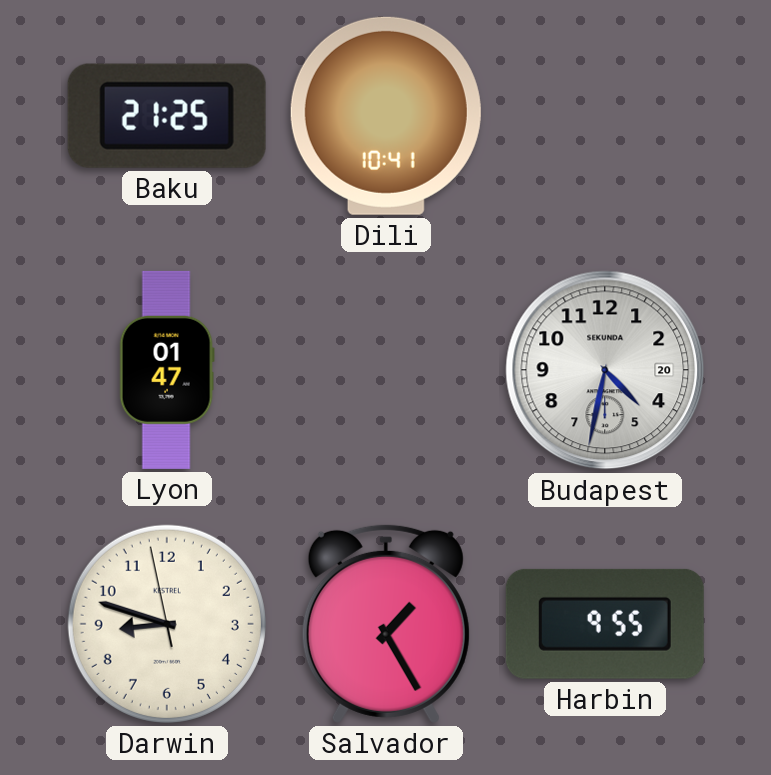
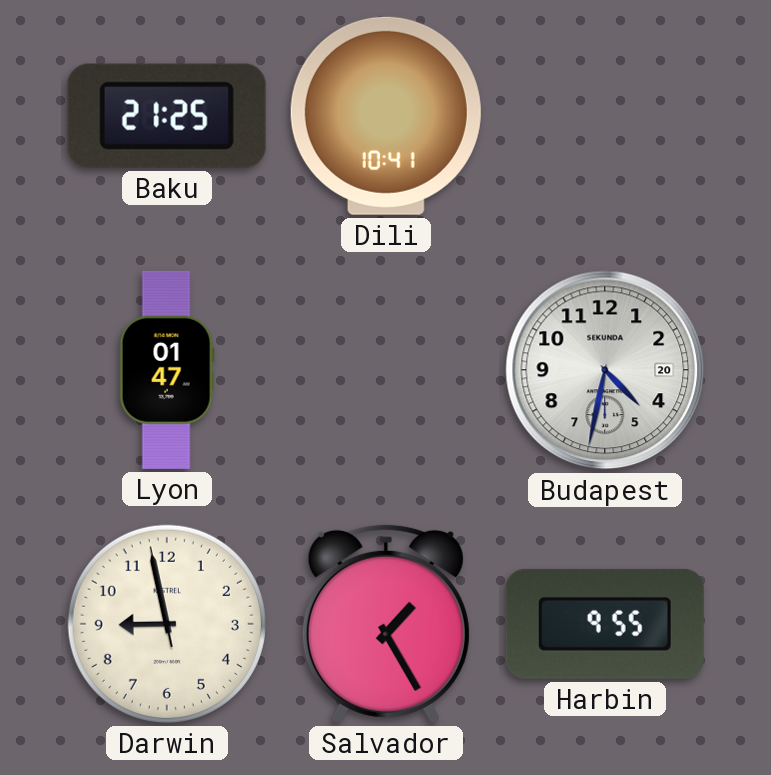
Darwin: 8:47 -> 8:57
